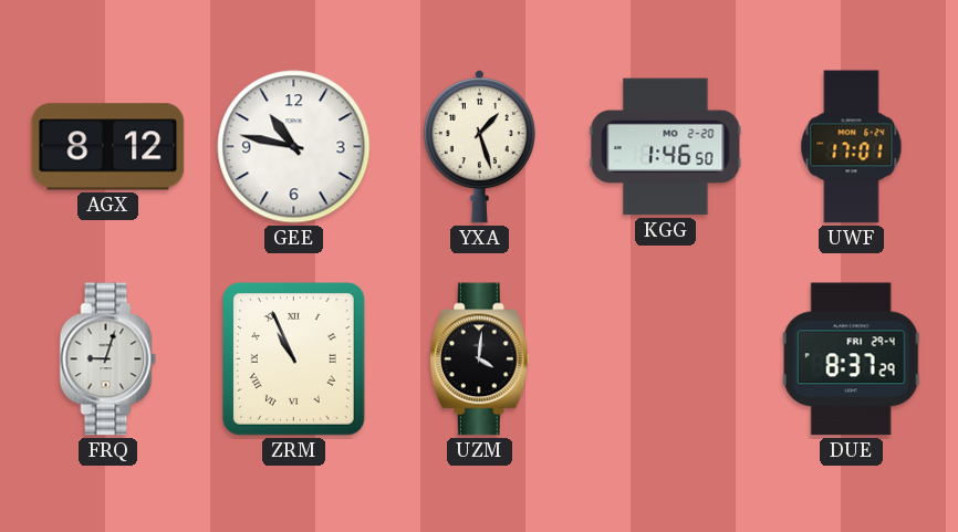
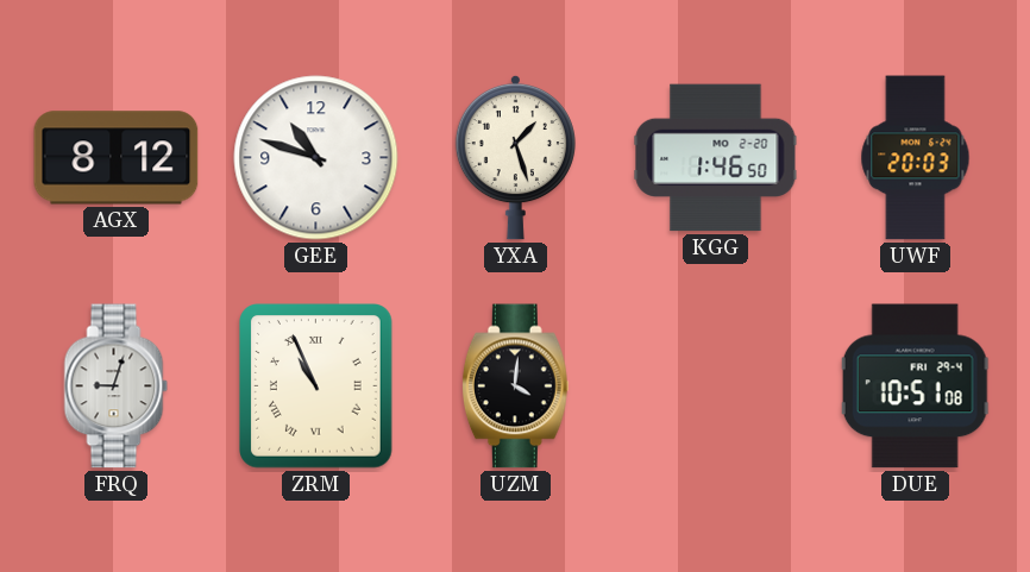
GEE: 10:47 -> 10:48
UWF: 17:01 -> 20:03
DUE: 8:37 -> 10:51
